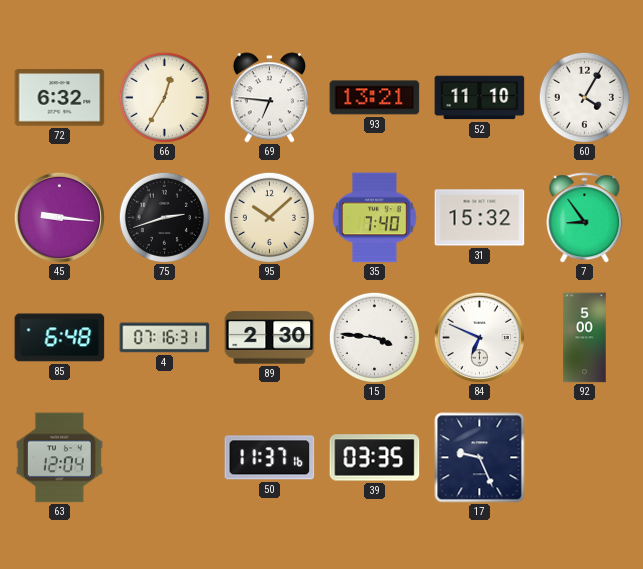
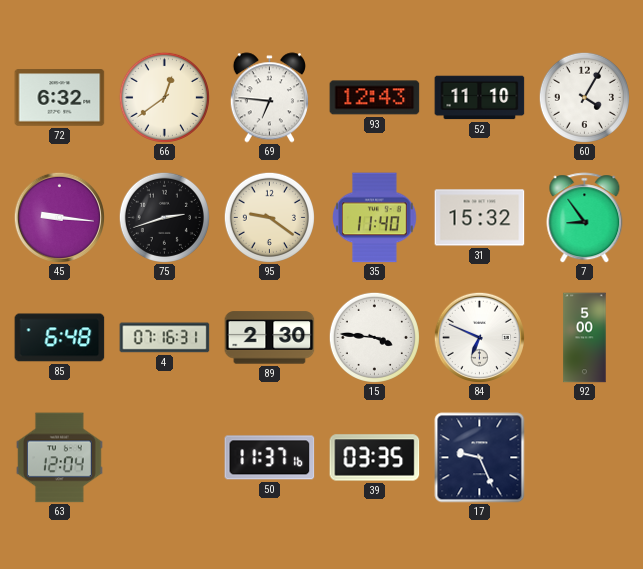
66: 12:35 -> 12:39
93: 13:21 -> 12:43
95: 10:08 -> 9:21
35: 7:40 -> 11:40
